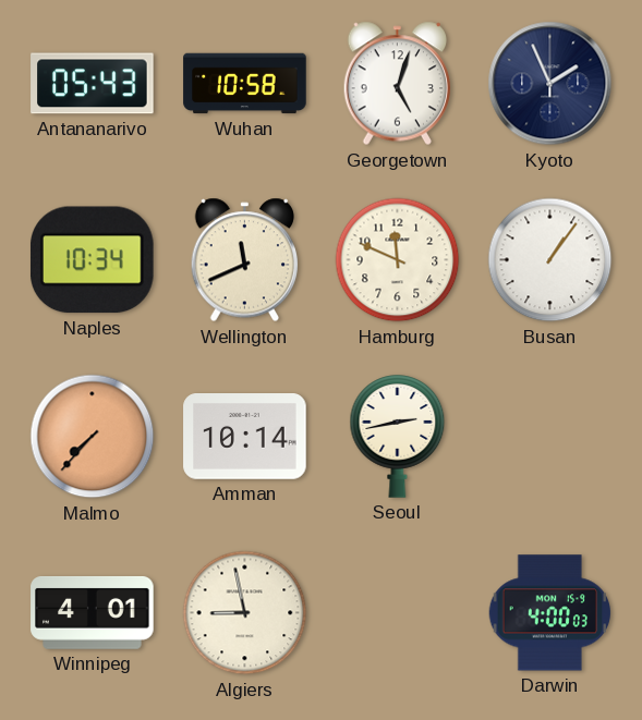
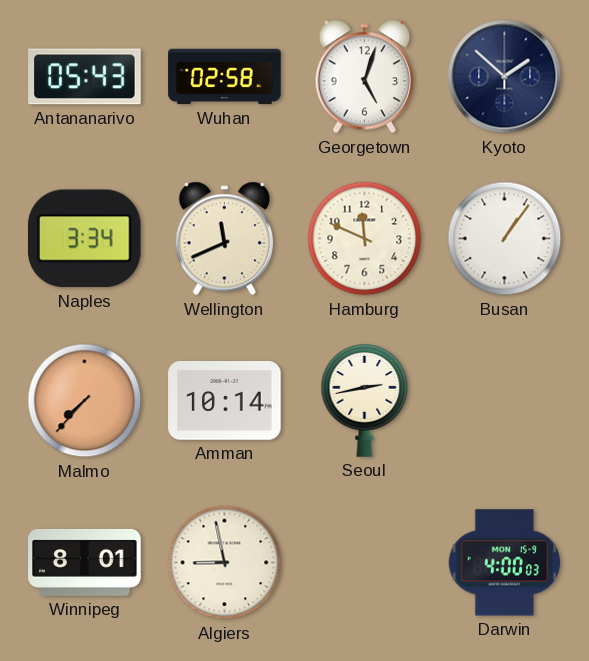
Wuhan: 10:58 -> 02:58
Kyoto: 1:56 -> 1:52
Naples: 10:34 -> 3:34
Winnipeg: 4:01 -> 8:01
